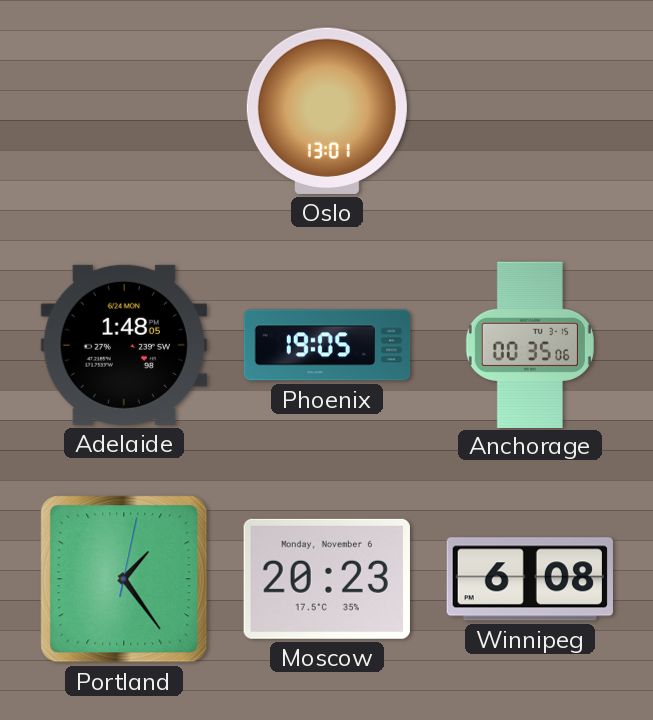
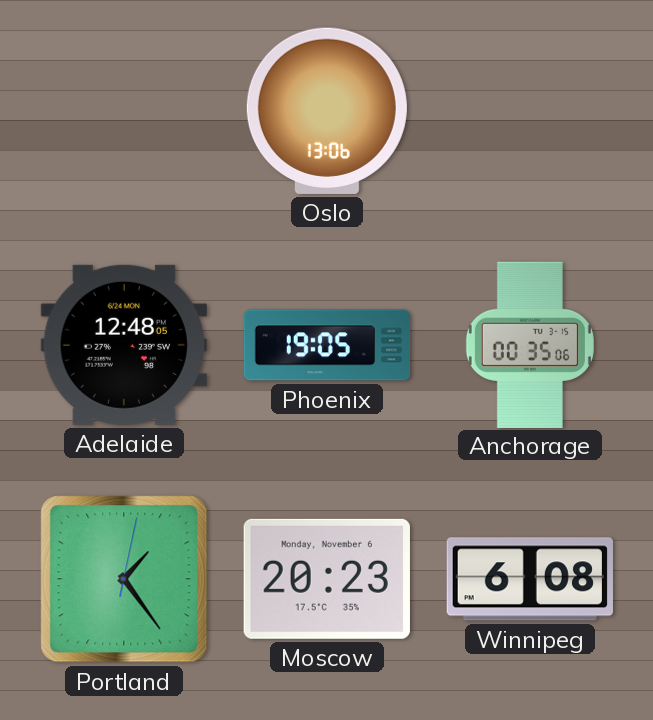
Oslo: 13:01 -> 13:06
Adelaide: 1:48 -> 12:48
